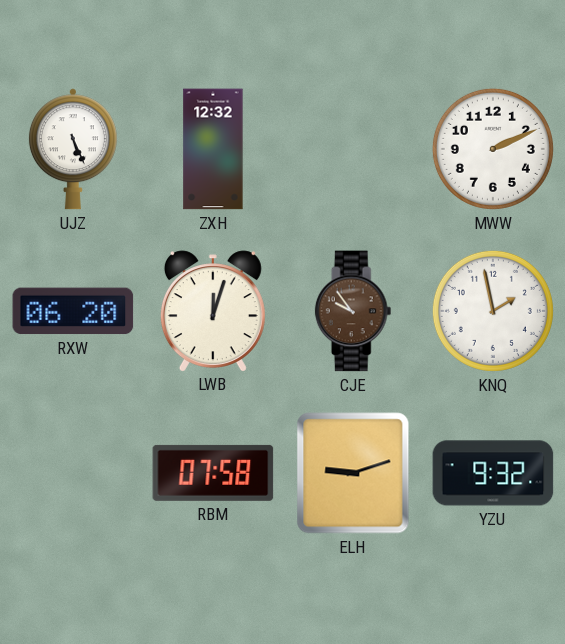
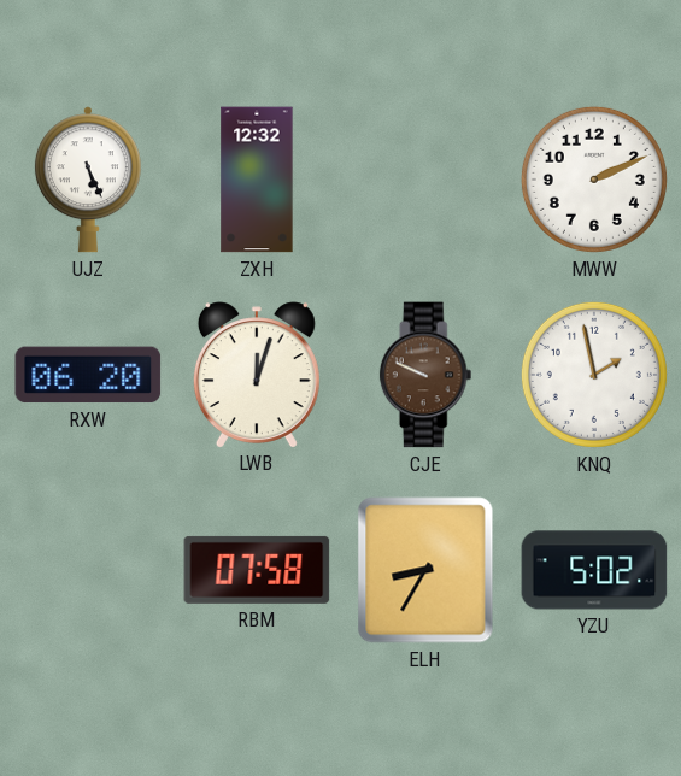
CJE: 9:54 -> 9:49
ELH: 9:12 -> 8:35
YZU: 9:32 -> 5:02
